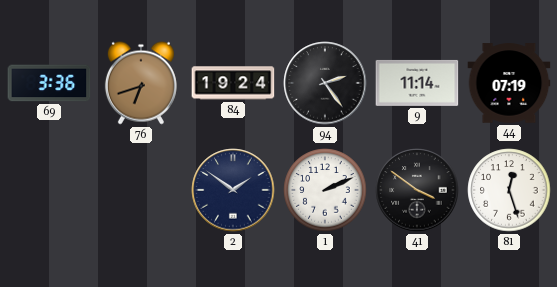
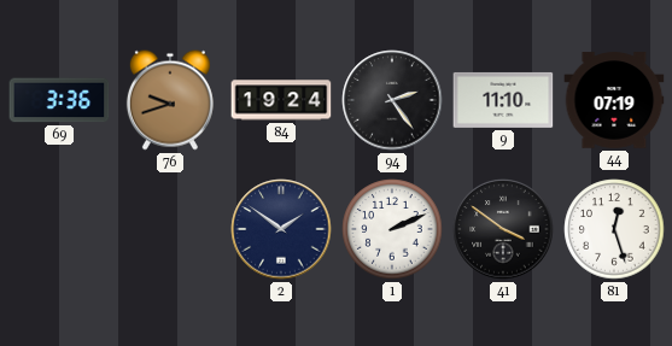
76: 6:42 -> 9:42
9: 11:14 -> 11:10
